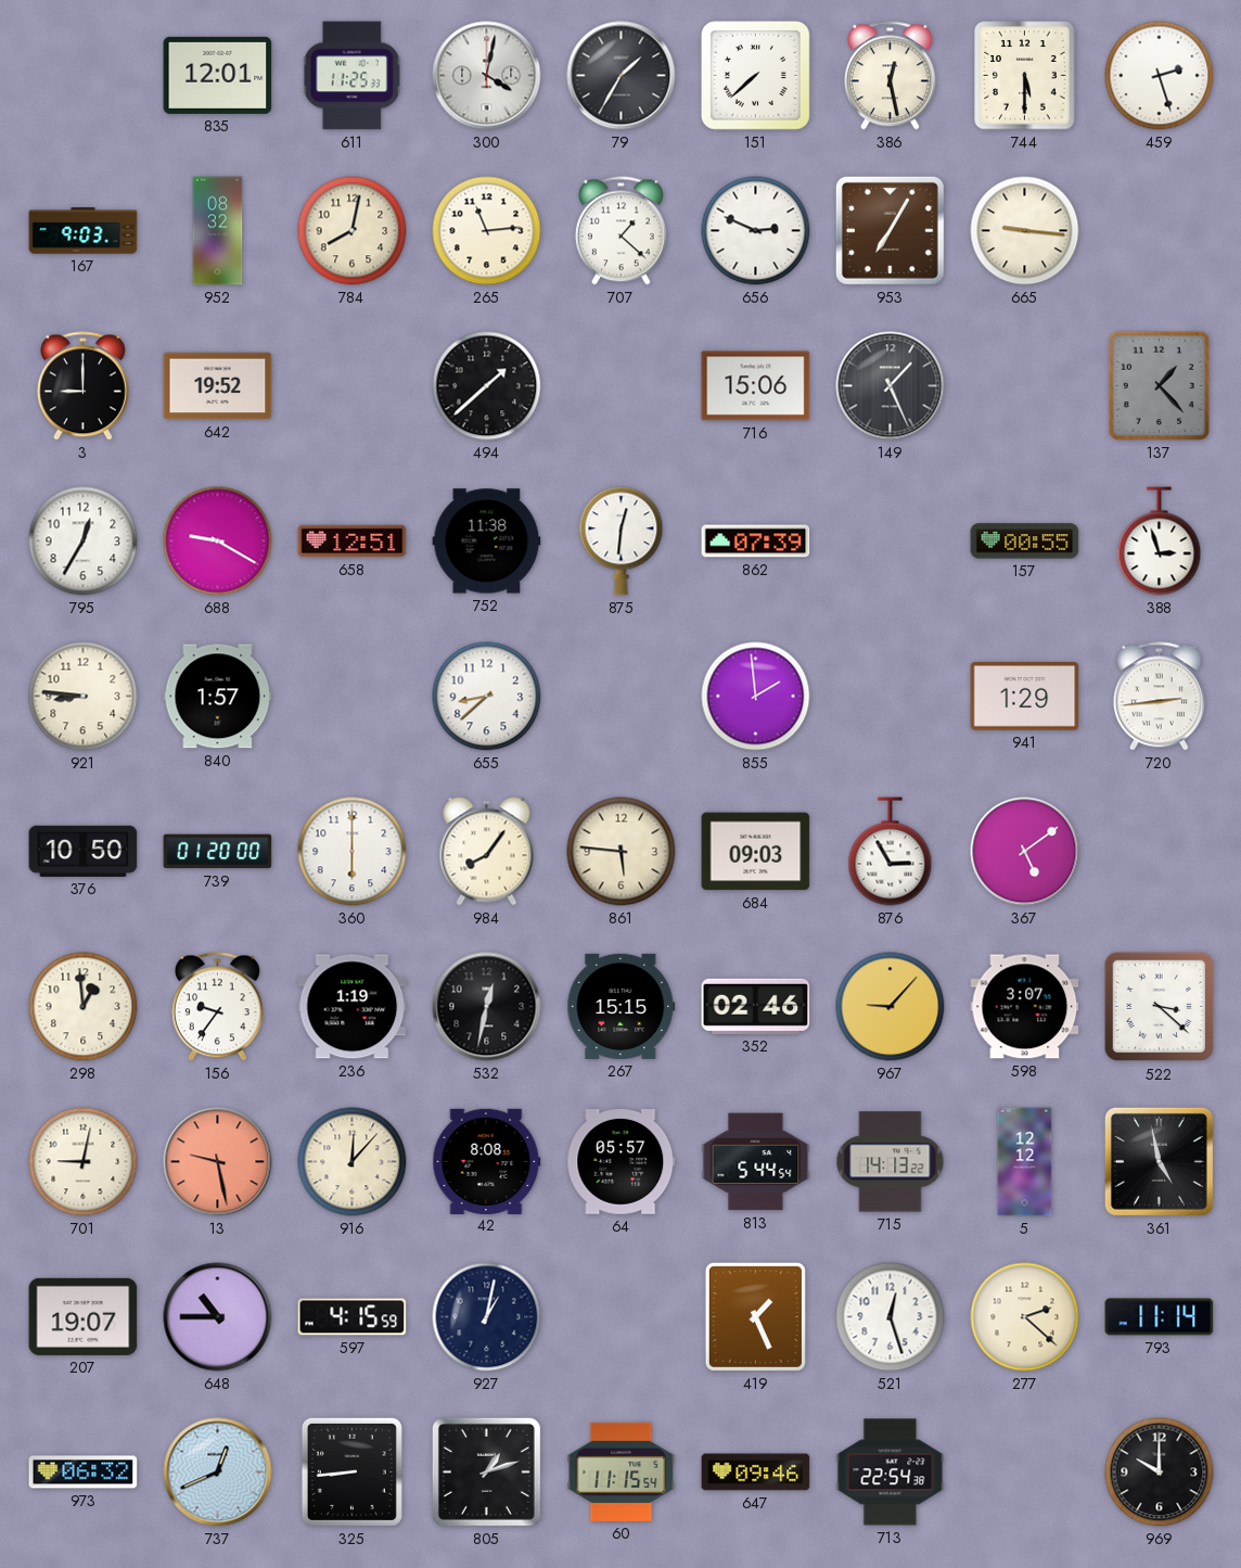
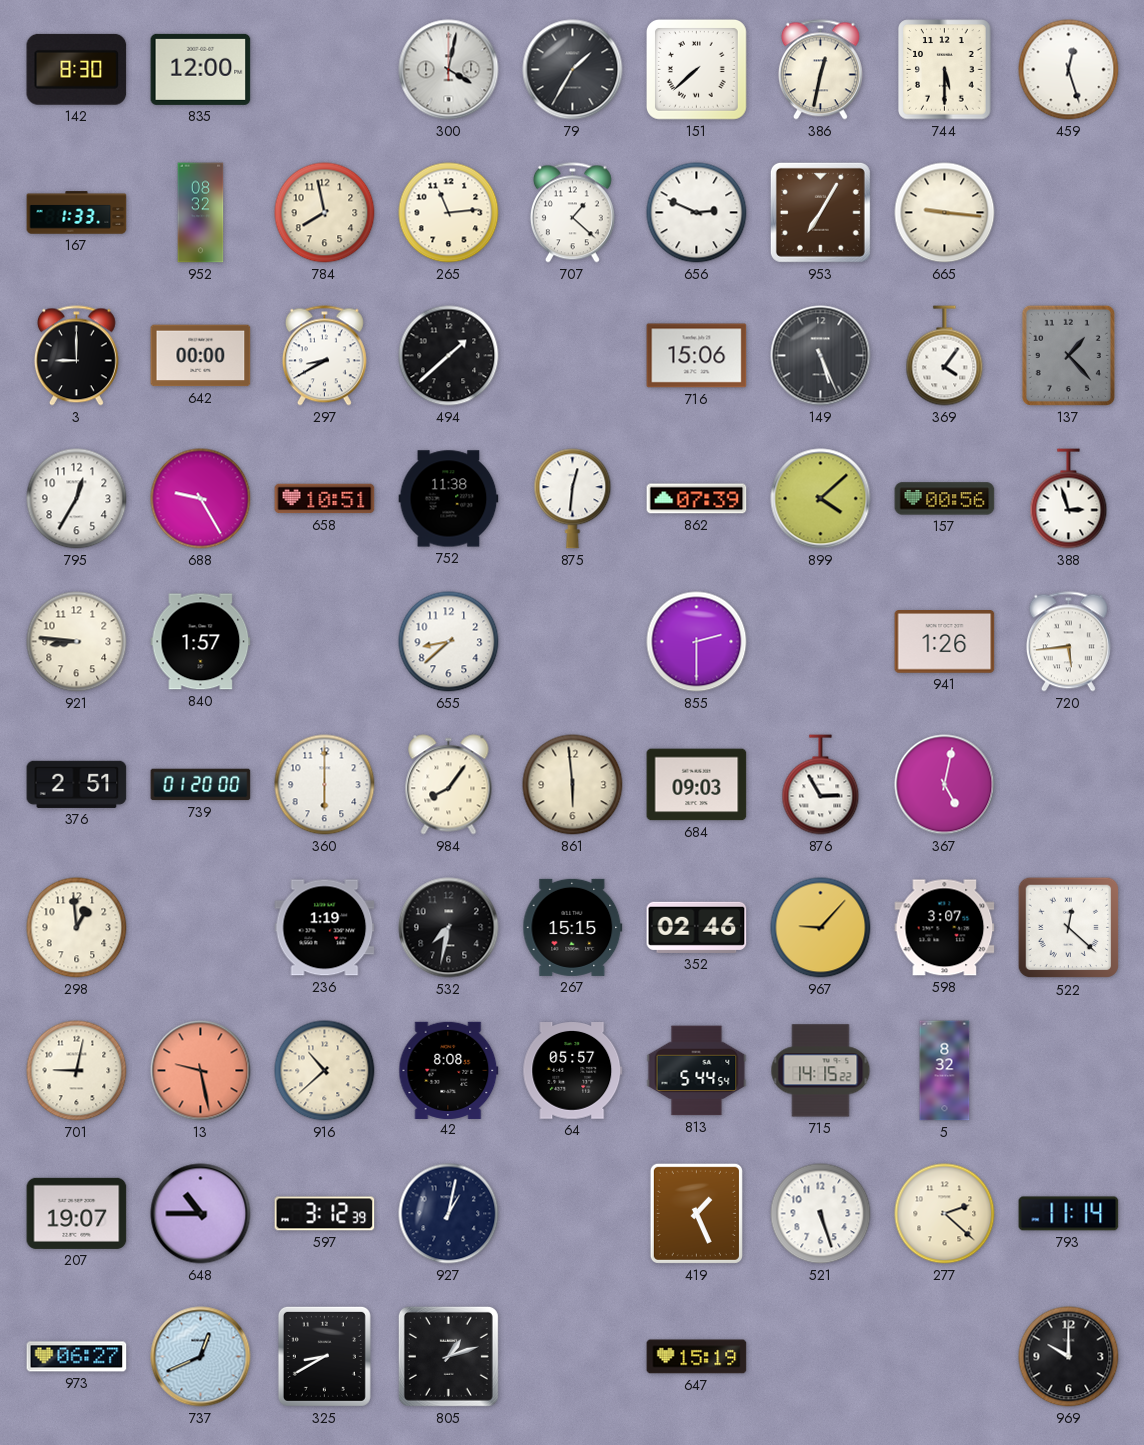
142: none -> 8:30
835: 12:01 -> 12:00
611: 11:25 -> none
386: 12:28 -> 12:32
459: 2:27 -> 12:27
167: 9:03 -> 1:33
784: 8:02 -> 7:58
642: 19:52 -> 00:00
297: none -> 8:40
149: 1:26 -> 5:26
369: none -> 4:06
688: 9:20 -> 9:25
658: 12:51 -> 10:51
899: none -> 4:08
157: 00:55 -> 00:56
855: 1:59 -> 2:30
941: 1:29 -> 1:26
720: 2:44 -> 5:44
376: 10:50 -> 2:51
861: 5:46 -> 5:59
367: 5:09 -> 5:02
156: 9:36 -> none
532: 12:32 -> 7:32
522: 3:22 -> 12:22
916: 12:07 -> 10:38
715: 14:13 -> 14:15
5: 12:12 -> 8:32
361: 4:58 -> none
597: 4:15 -> 3:12
521: 12:27 -> 5:27
973: 06:32 -> 06:27
325: 8:44 -> 8:40
60: 11:15 -> none
647: 09:46 -> 15:19
713: 22:54 -> none
